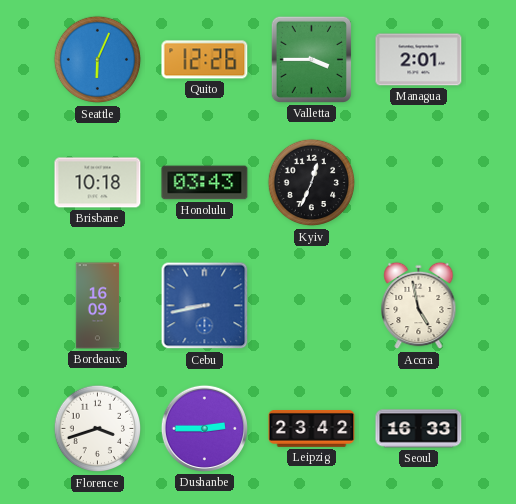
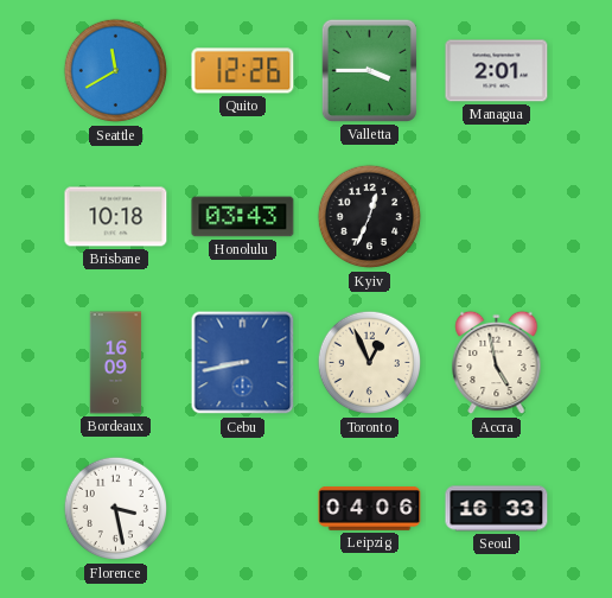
Seattle: 6:04 -> 11:40
Toronto: none -> 12:56
Florence: 3:42 -> 3:28
Dushanbe: 2:45 -> none
Leipzig: 23:42 -> 04:06
